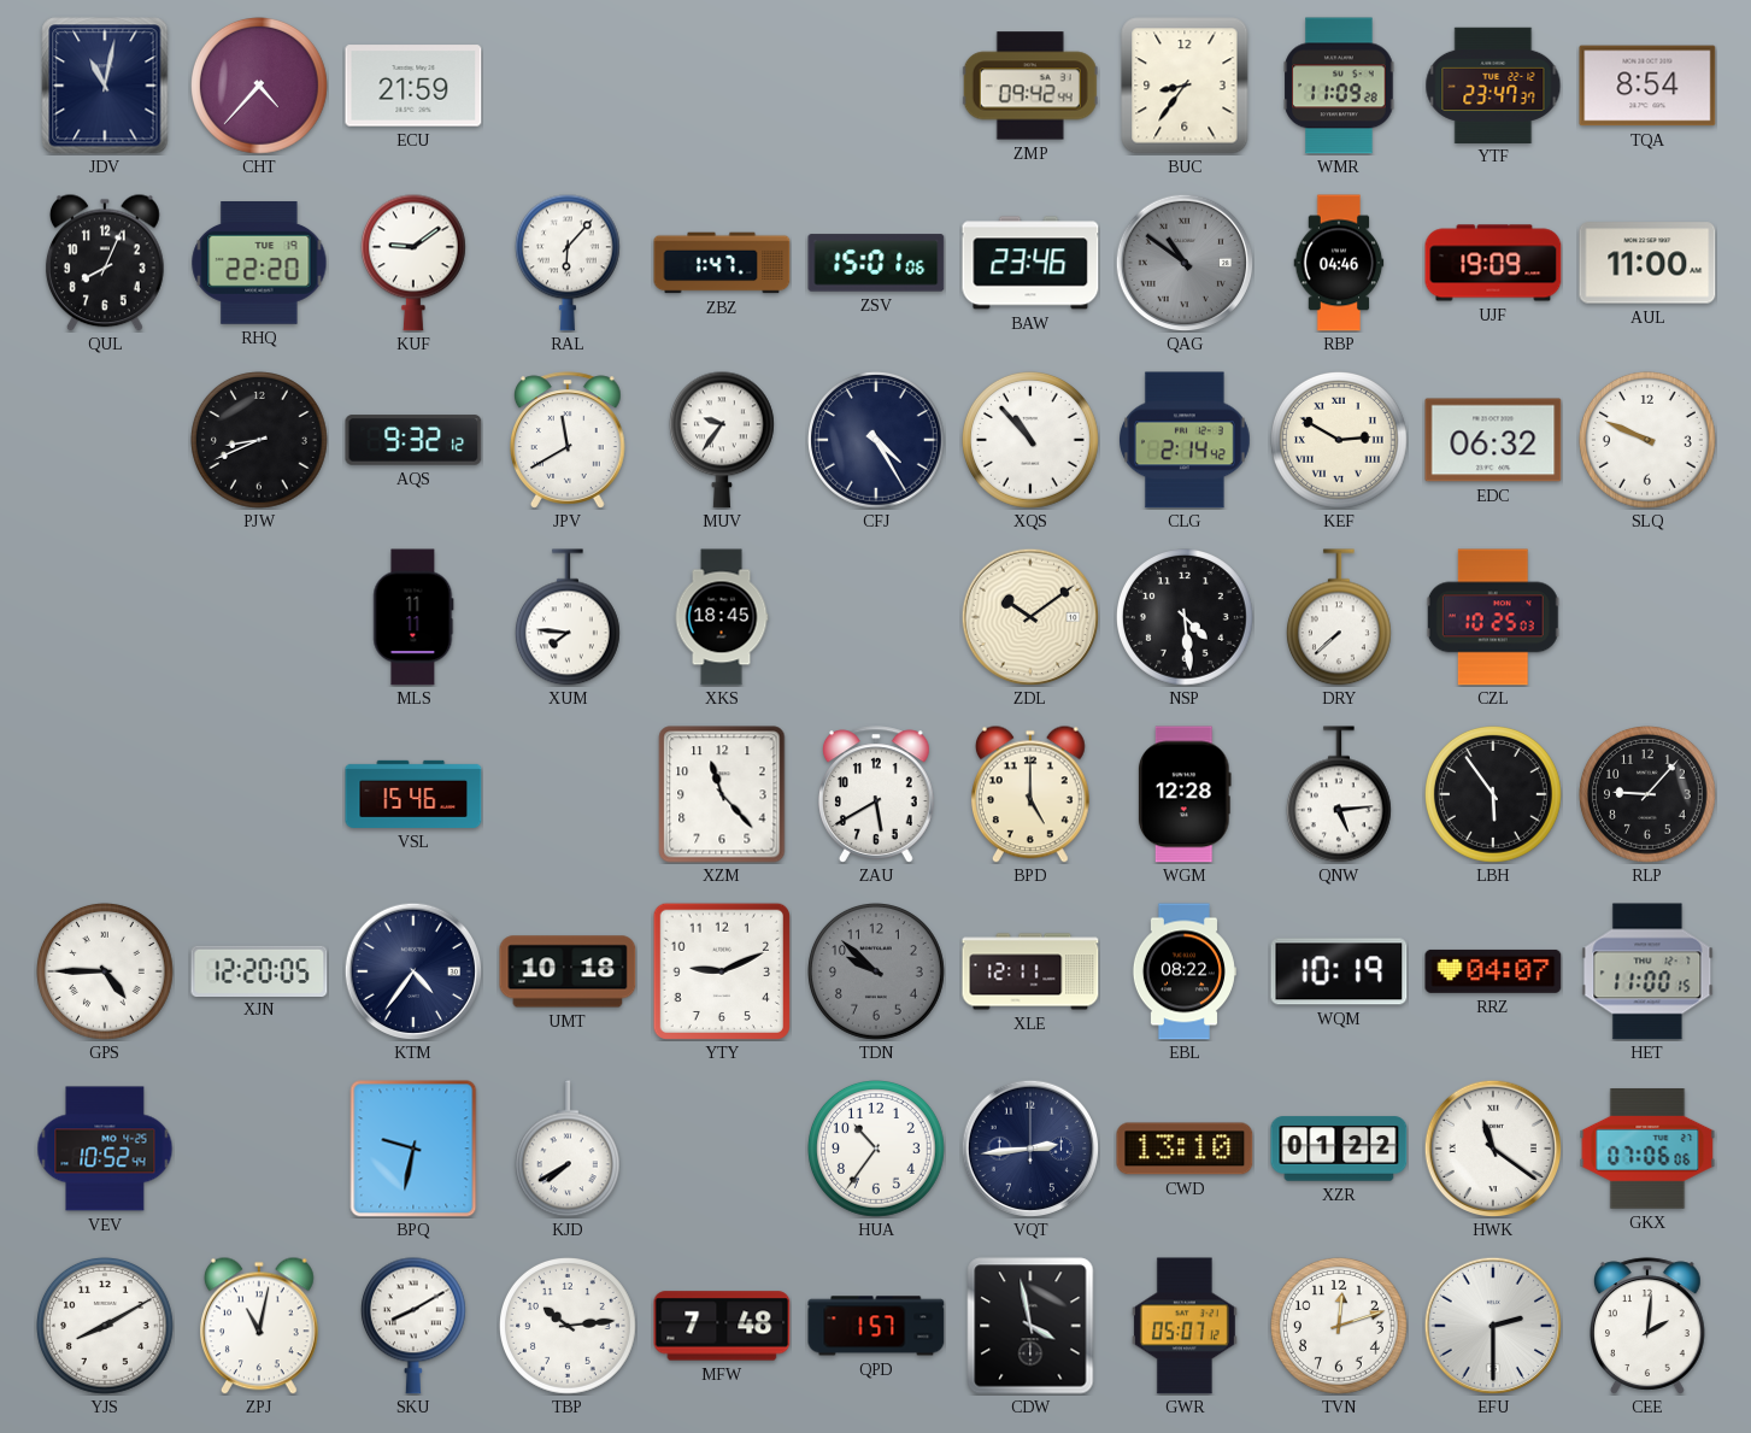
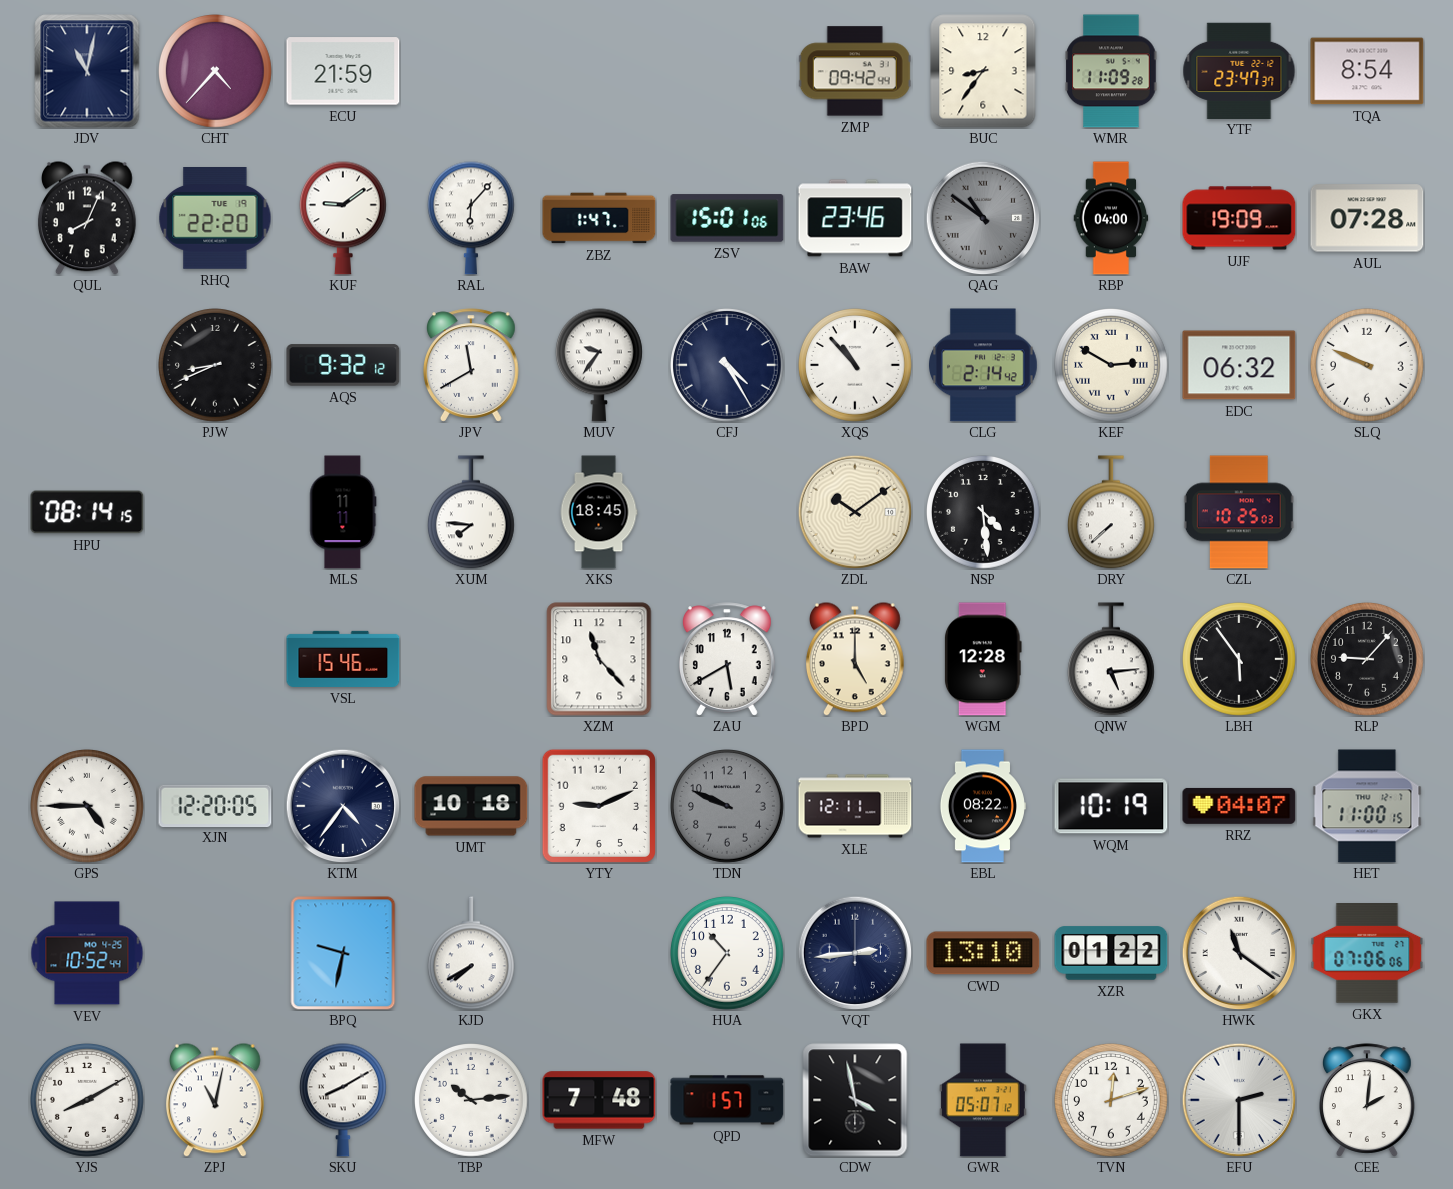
RBP: 04:46 -> 04:00
AUL: 11:00 -> 07:28
HPU: none -> 08:14
TDN: 9:52 -> 9:49
